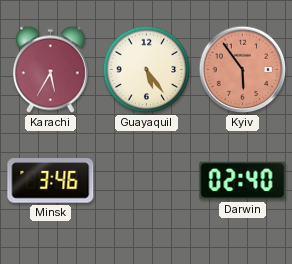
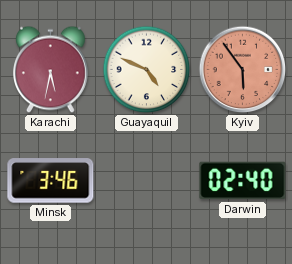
Karachi: 5:35 -> 5:32
Guayaquil: 5:24 -> 4:49
